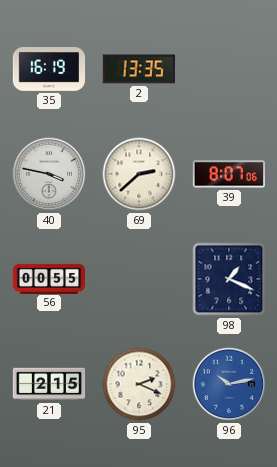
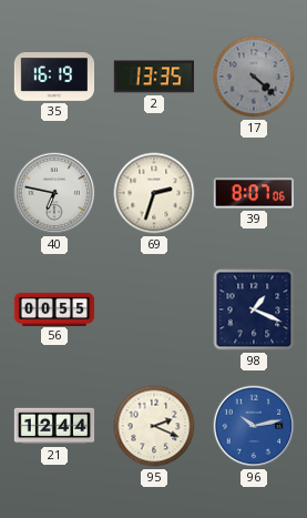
17: none -> 4:22
40: 3:47 -> 6:47
69: 2:38 -> 2:33
21: 2:15 -> 12:44
